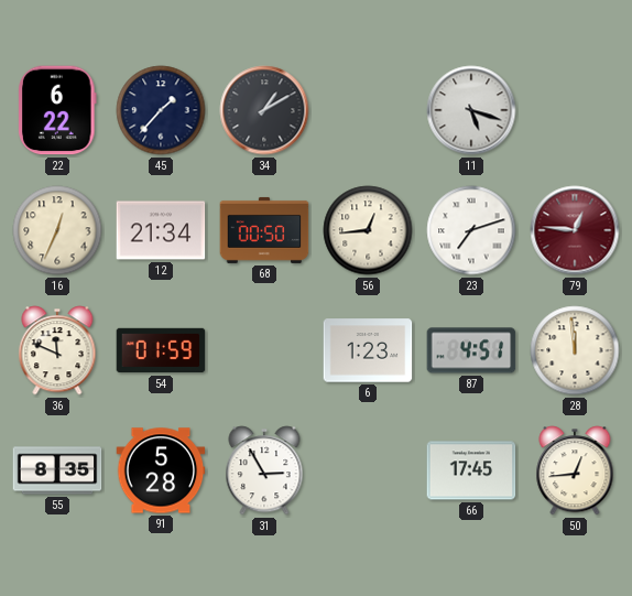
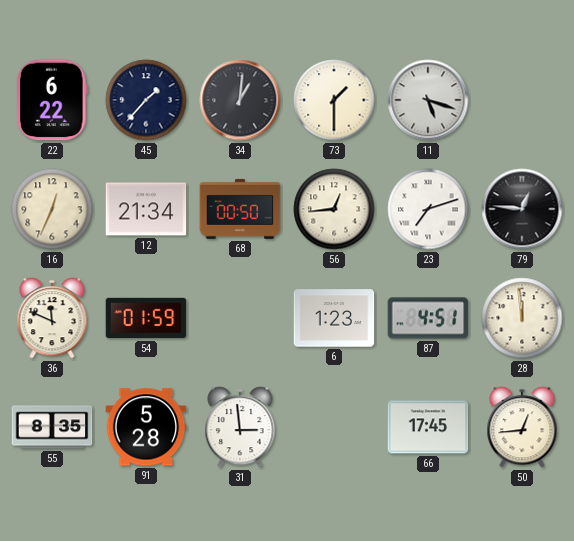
34: 1:10 -> 1:01
73: none -> 1:30
79 dial: burgundy -> black
31: 2:55 -> 2:59
